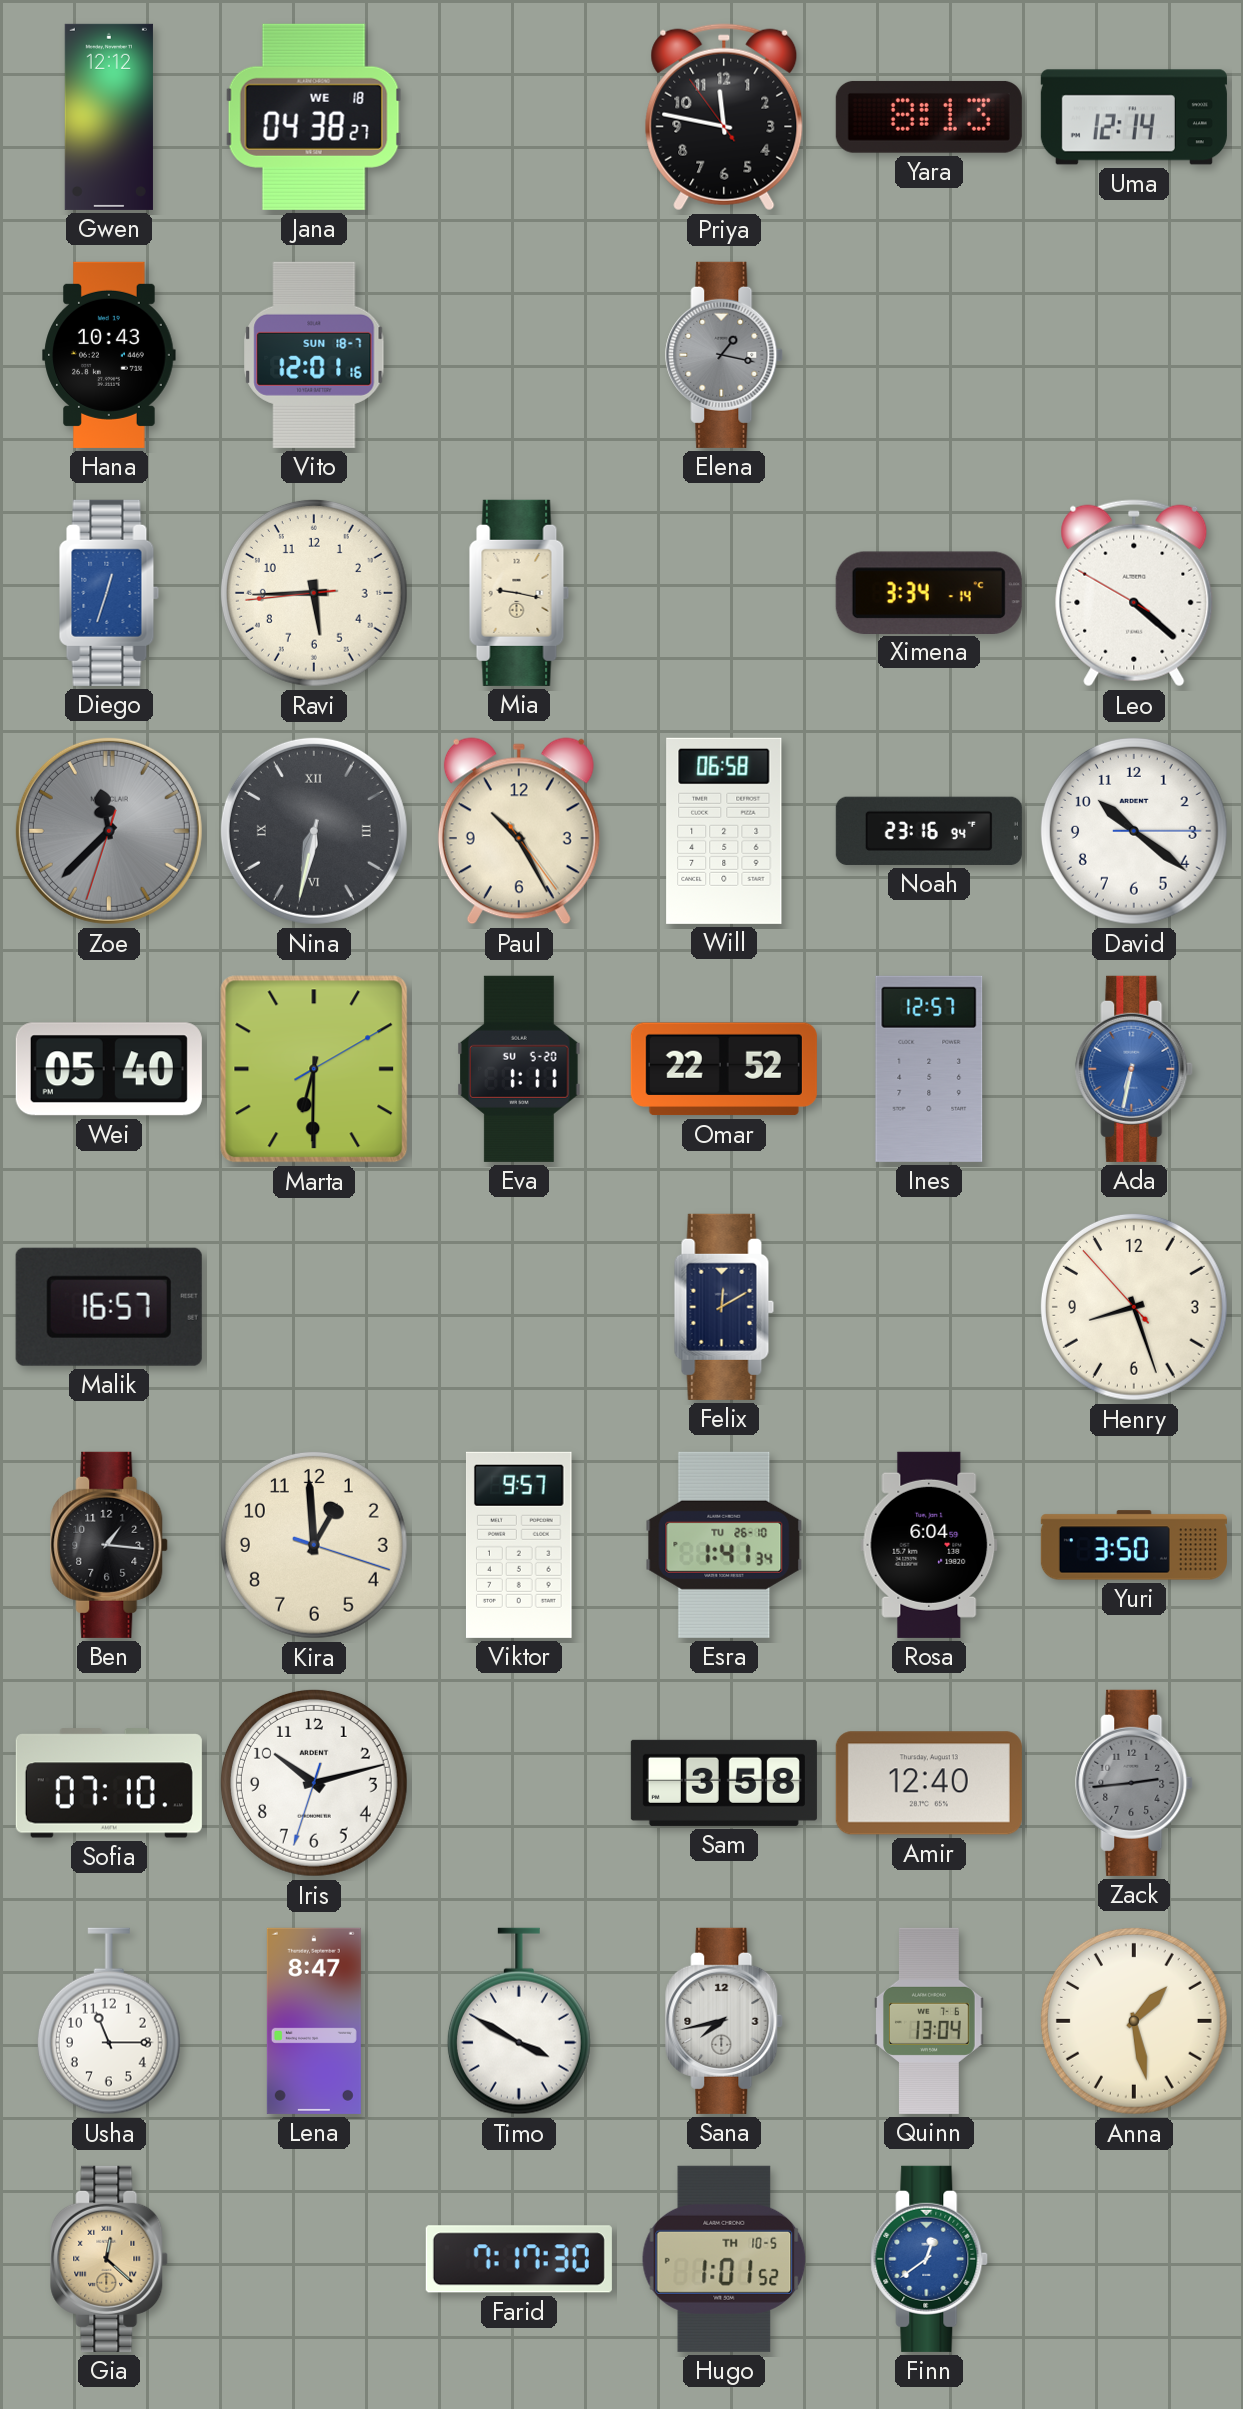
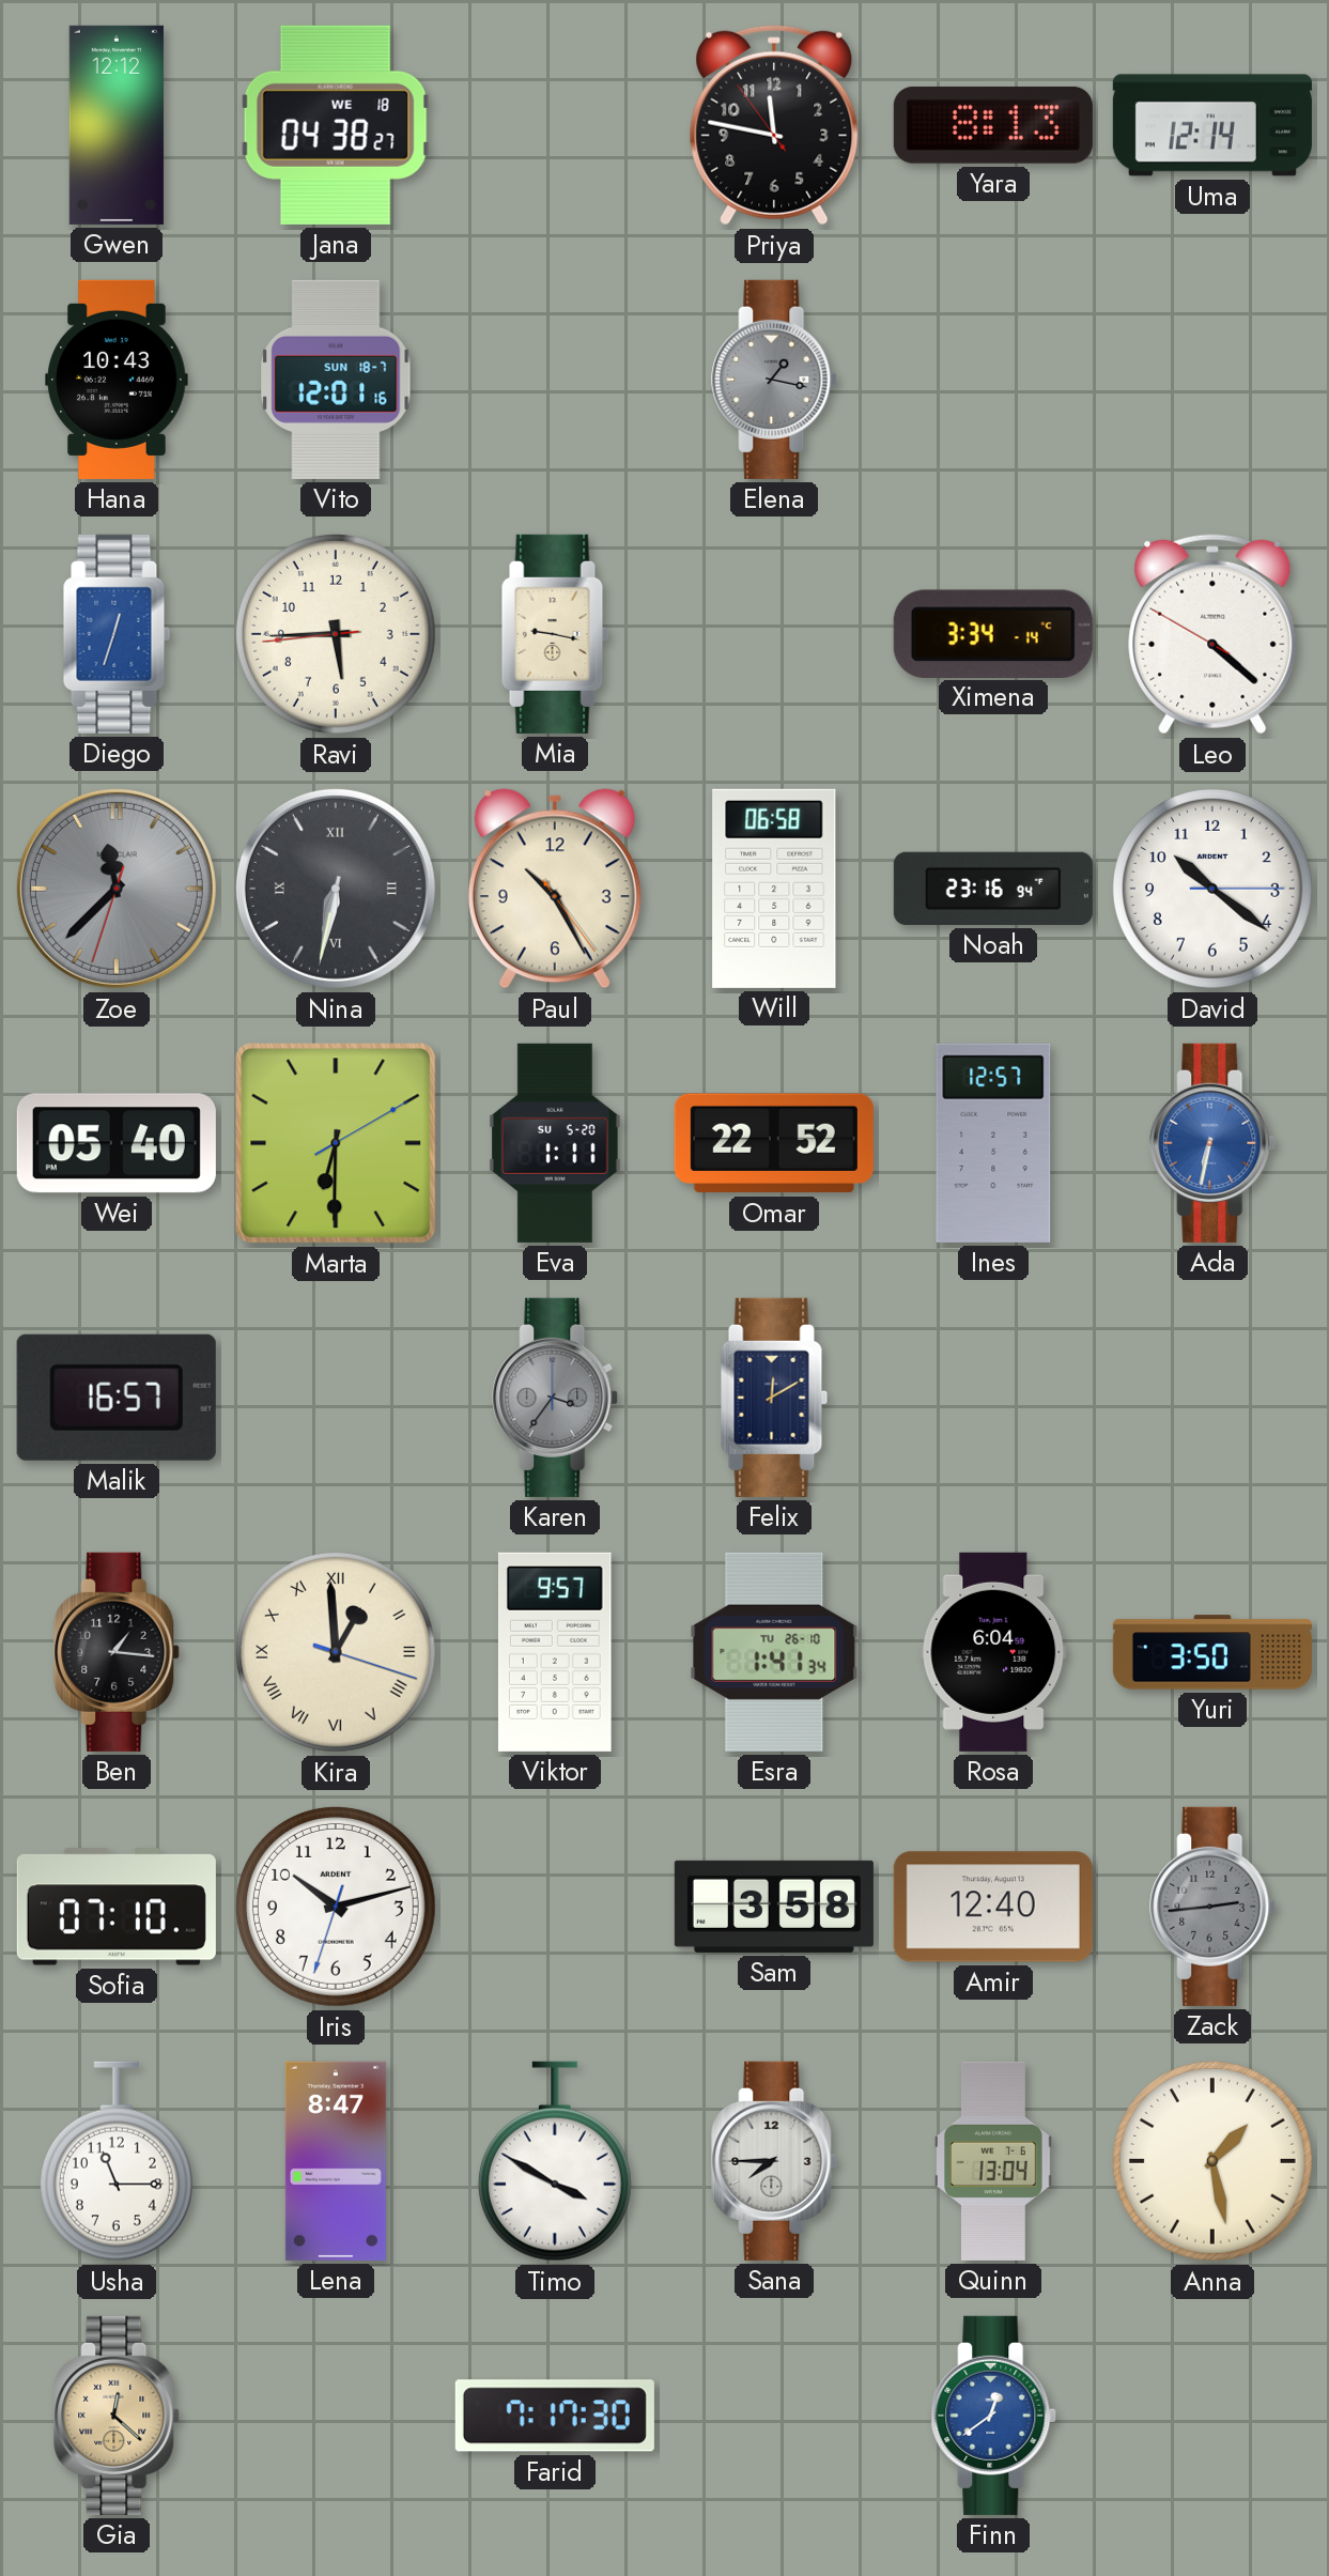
Karen: none -> 3:36
Henry: 8:26 -> none
Kira numerals: Arabic -> Roman
Sana: 7:43 -> 7:45
Hugo: 1:01 -> none
